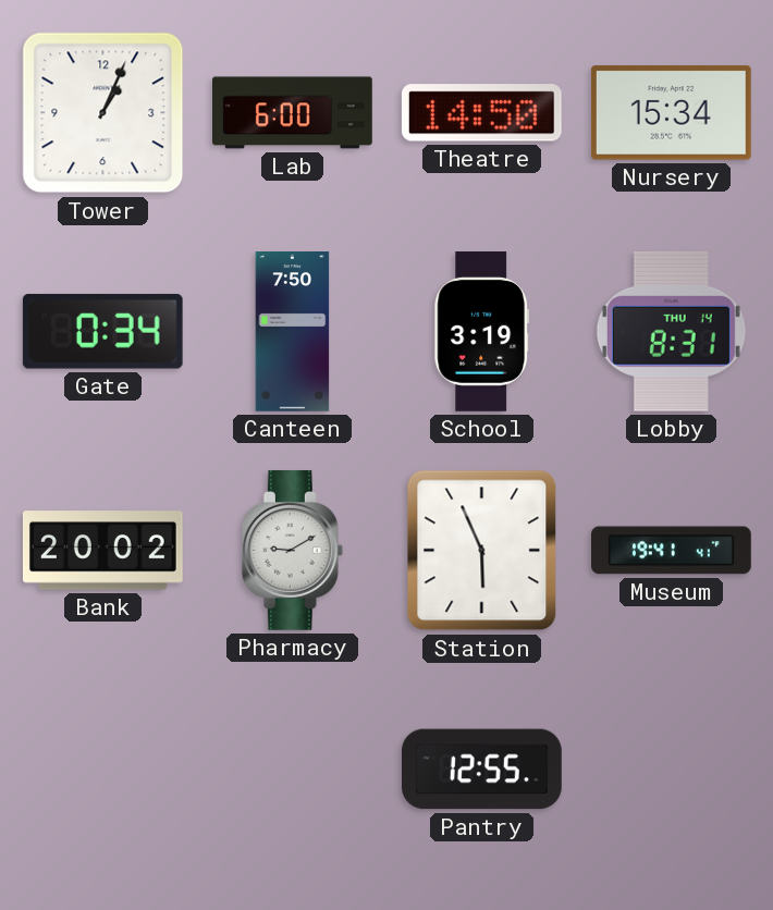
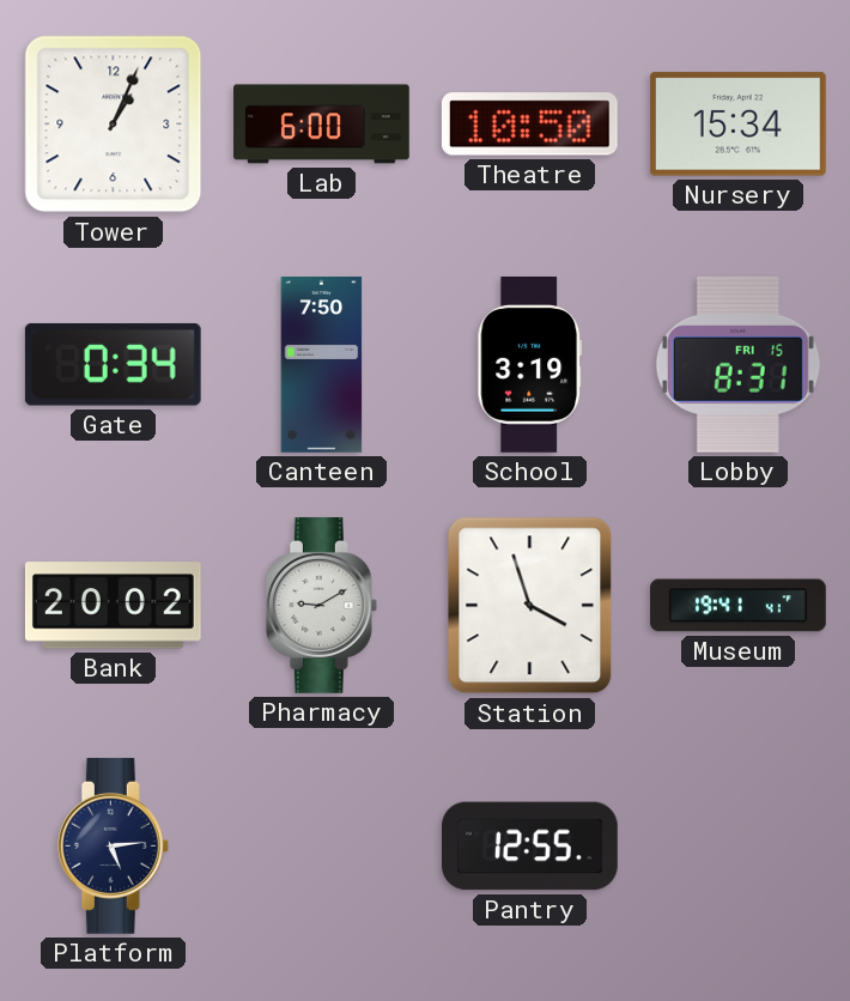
Theatre: 14:50 -> 10:50
Lobby date: THU 14 -> FRI 15
Station: 5:56 -> 3:57
Platform: none -> 5:14
